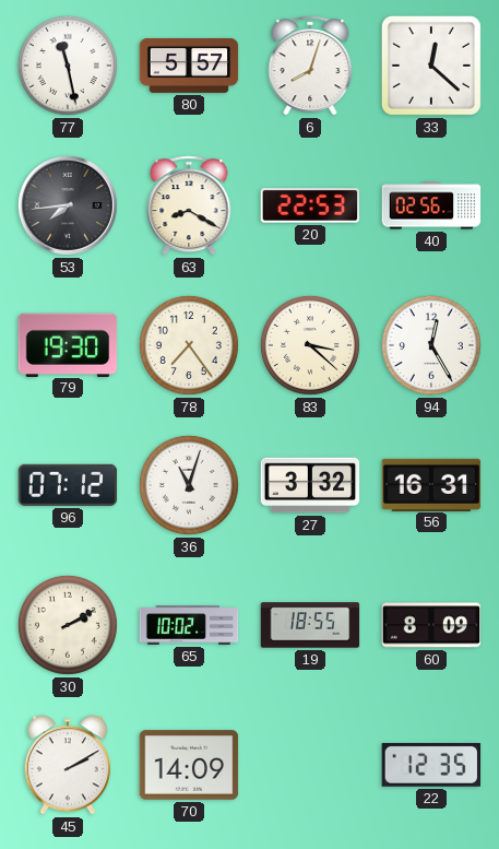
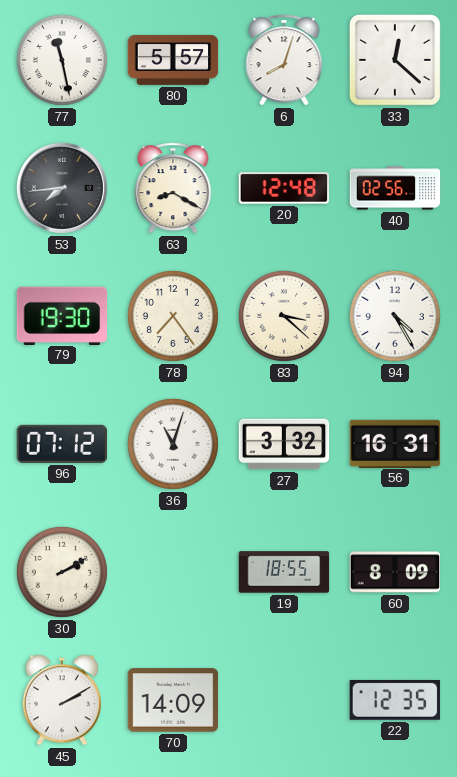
20: 22:53 -> 12:48
94: 12:25 -> 4:25
65: 10:02 -> none
